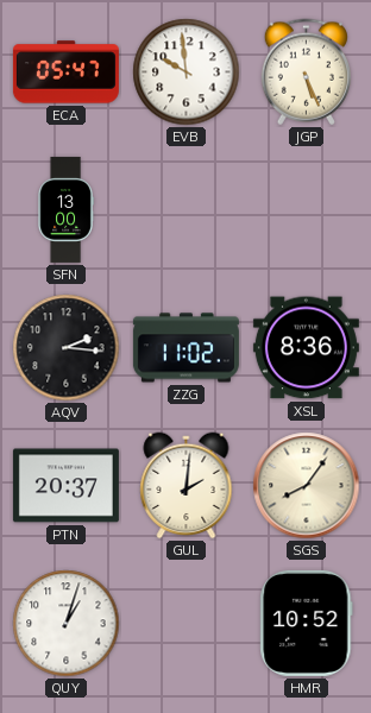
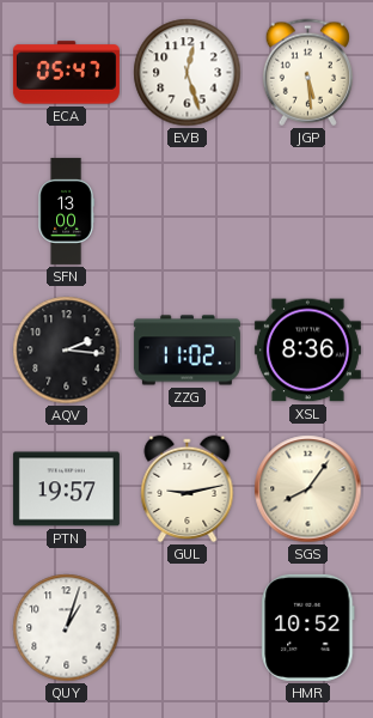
EVB: 9:59 -> 12:27
JGP: 5:26 -> 5:29
PTN: 20:37 -> 19:57
GUL: 2:01 -> 9:13
